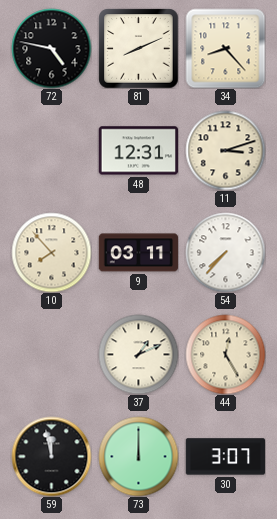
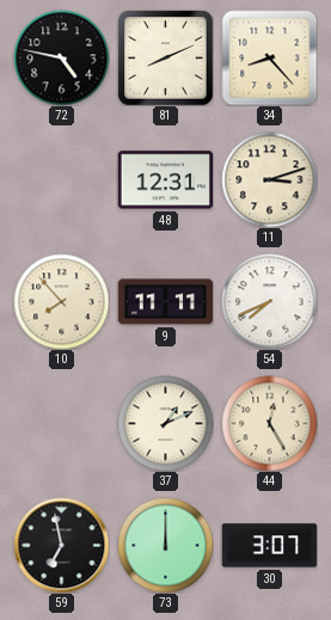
9: 03:11 -> 11:11
54: 7:37 -> 7:41
59: 11:58 -> 6:58
